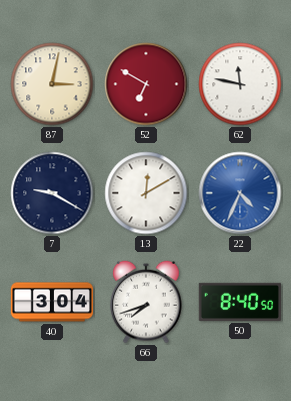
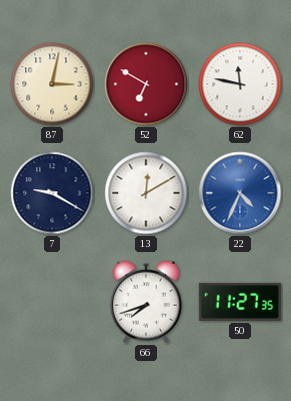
40: 3:04 -> none
50: 8:40 -> 11:27
